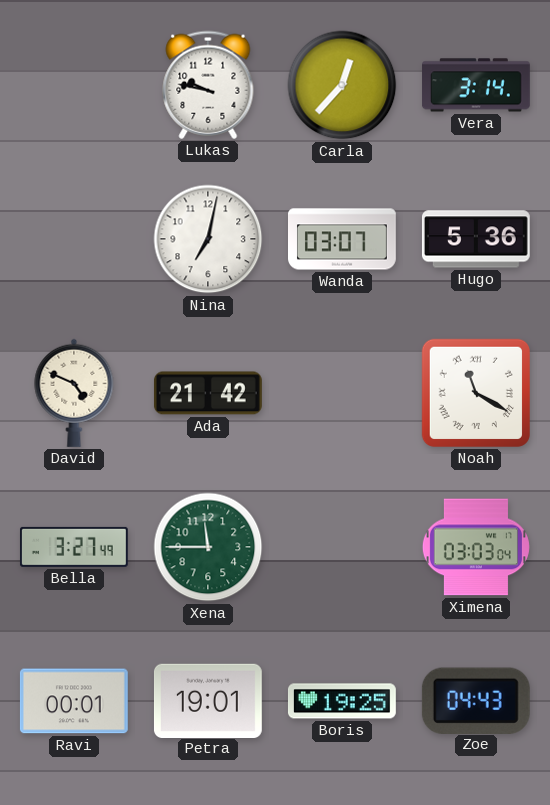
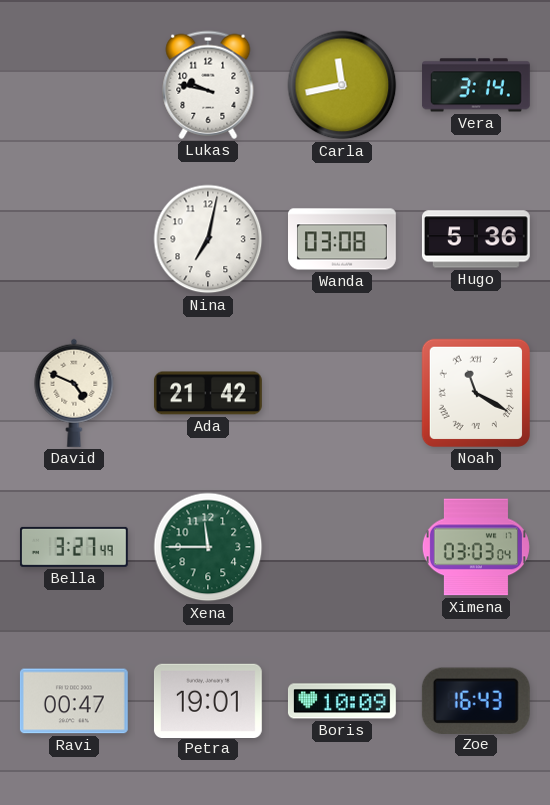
Carla: 12:37 -> 11:43
Wanda: 03:07 -> 03:08
Ravi: 00:01 -> 00:47
Boris: 19:25 -> 10:09
Zoe: 04:43 -> 16:43
